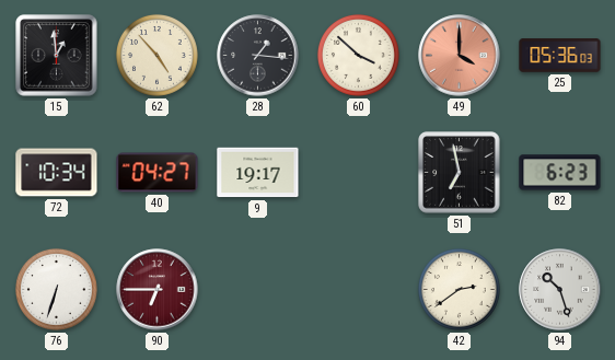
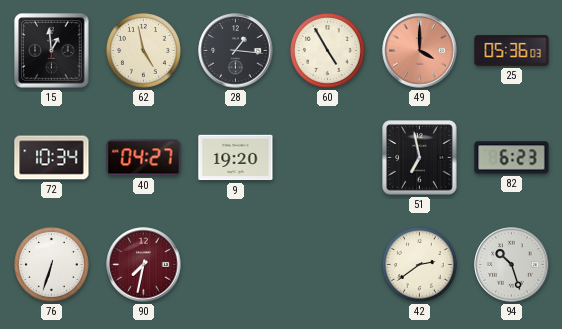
62: 4:53 -> 4:58
60: 3:52 -> 4:55
9: 19:17 -> 19:20
90: 6:45 -> 7:32
